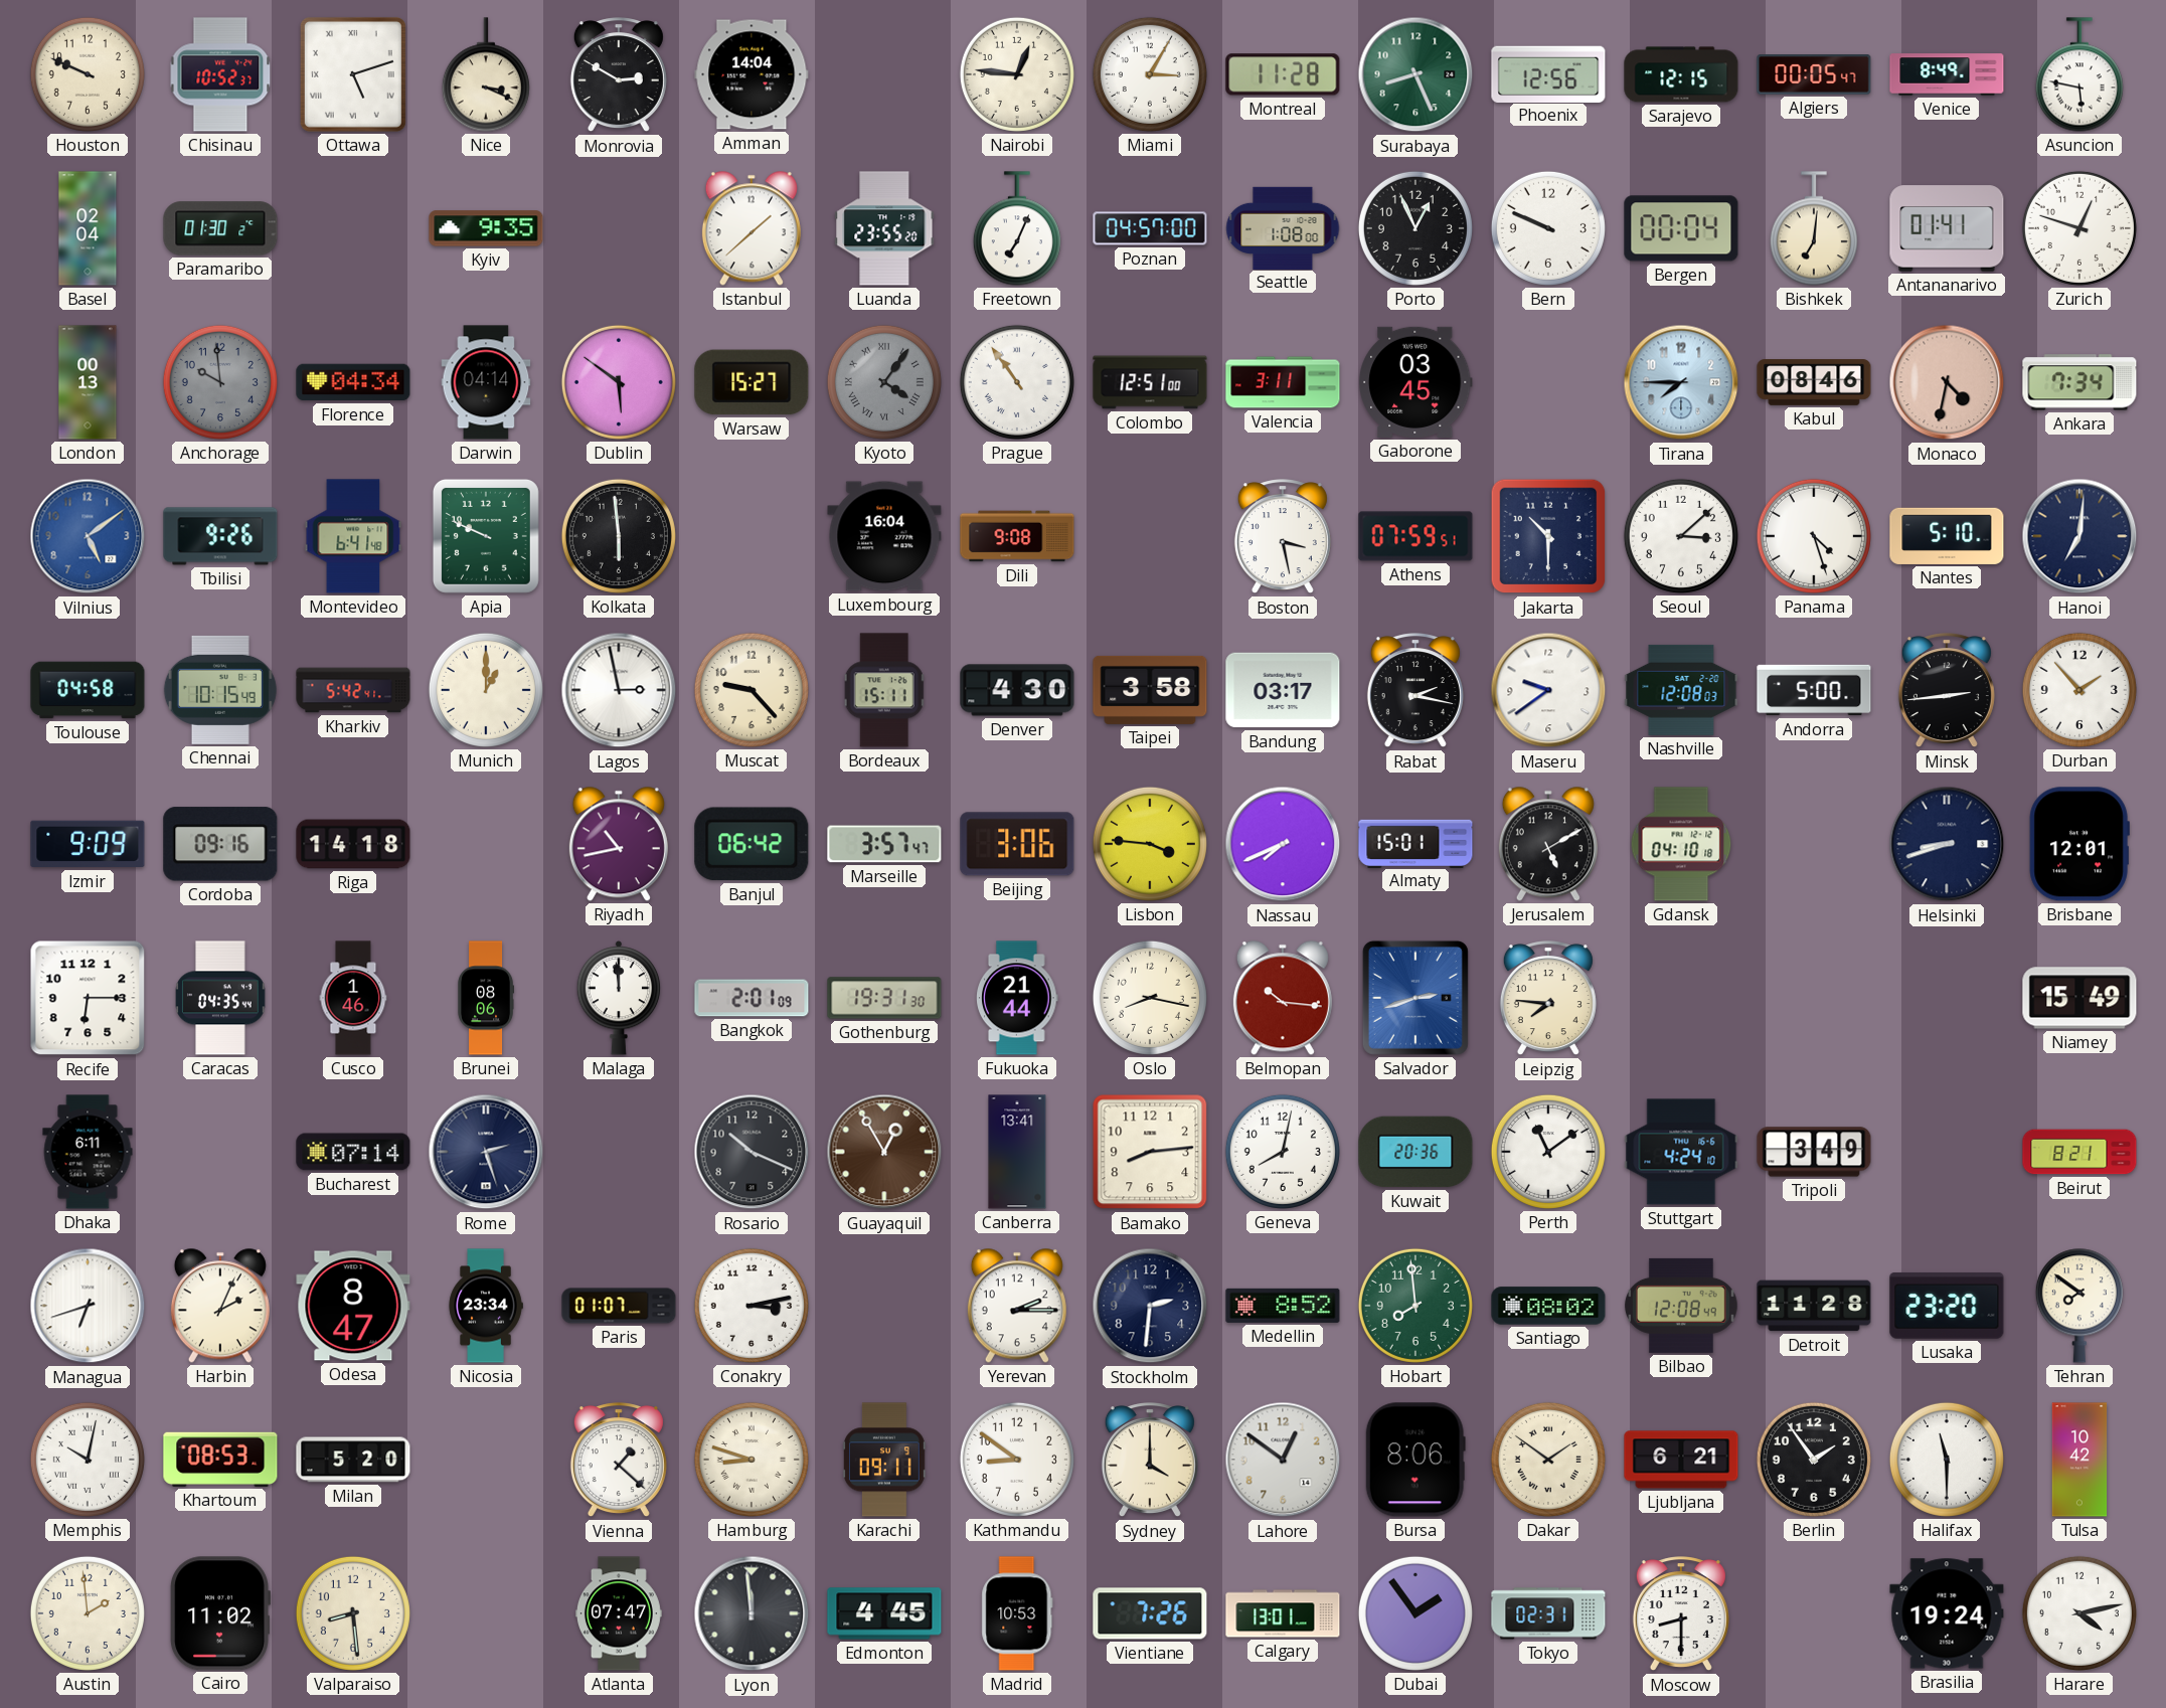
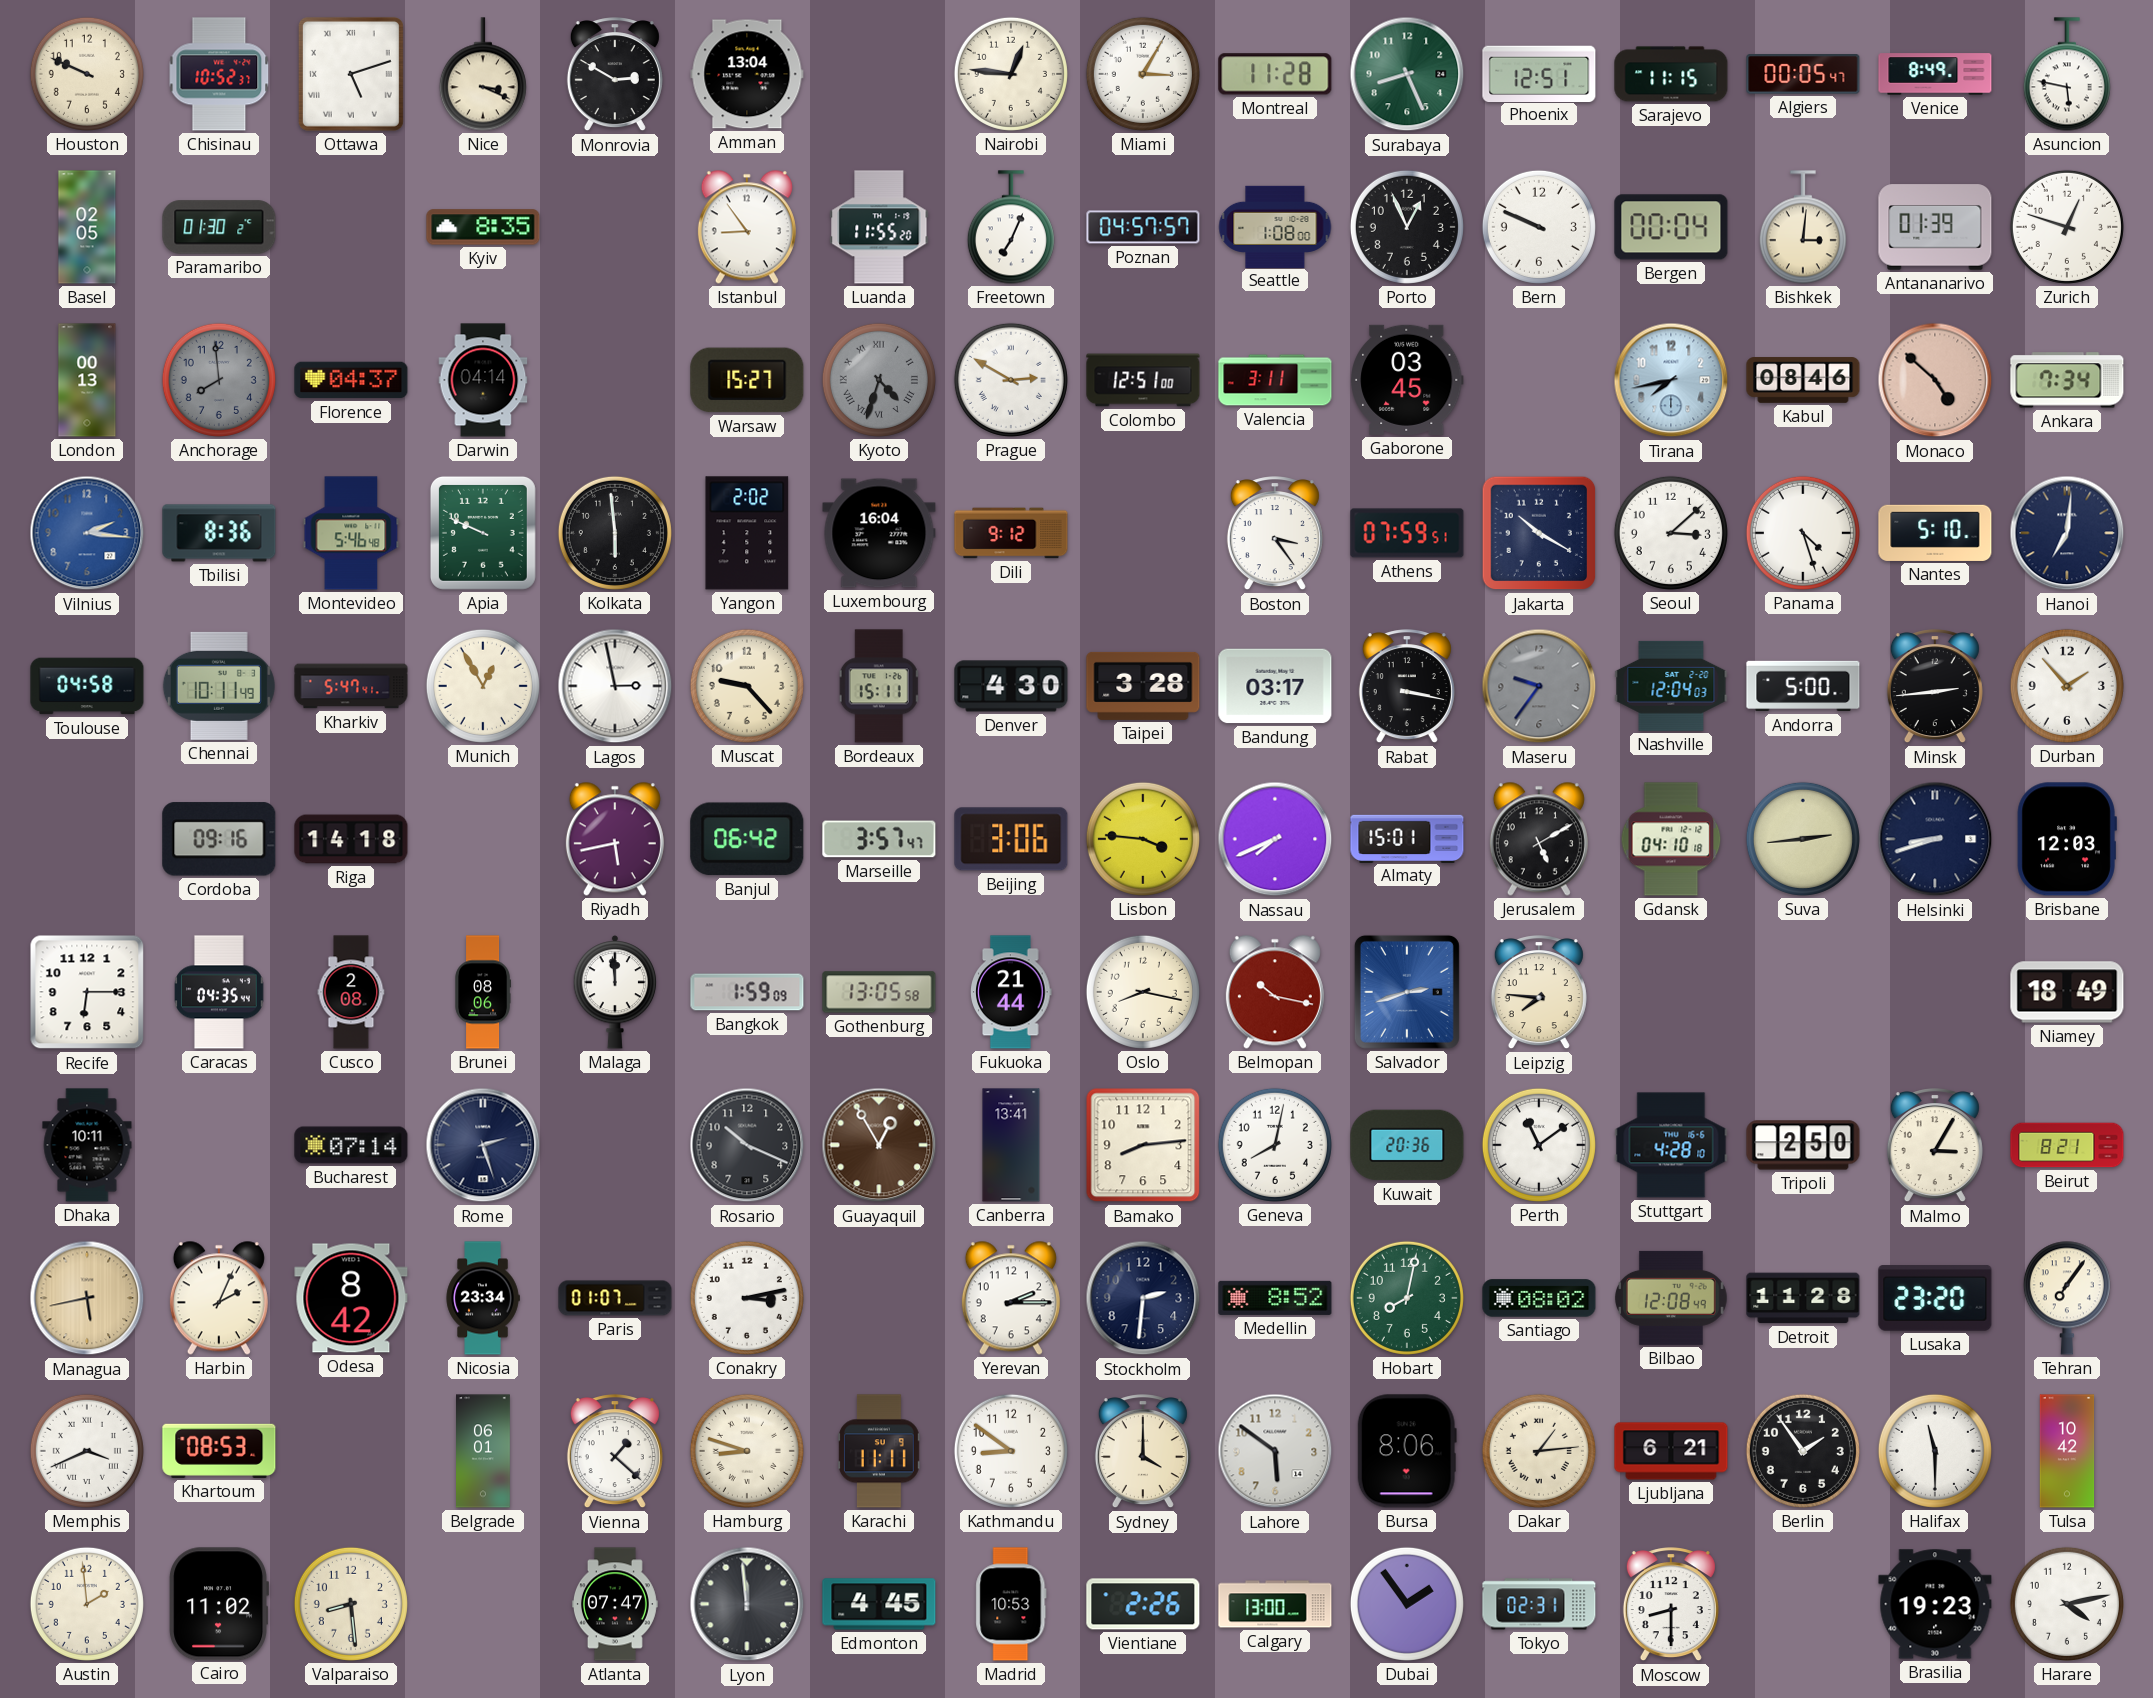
Amman: 14:04 -> 13:04
Phoenix: 12:56 -> 12:51
Sarajevo: 12:15 -> 11:15
Basel: 02:04 -> 02:05
Kyiv: 9:35 -> 8:35
Istanbul: 1:38 -> 8:54
Luanda: 23:55 -> 11:55
Poznan: 04:57:00 -> 04:57:57
Bishkek: 7:01 -> 3:01
Antananarivo: 01:41 -> 01:39
Anchorage: 9:59 -> 7:59
Florence: 04:34 -> 04:37
Dublin: 5:51 -> none
Kyoto: 4:06 -> 4:33
Prague: 10:54 -> 2:50
Tirana: 7:45 -> 7:43
Monaco: 4:32 -> 4:52
Vilnius: 5:09 -> 2:16
Tbilisi: 9:26 -> 8:36
Montevideo: 6:41 -> 5:46
Yangon: none -> 2:02
Dili: 9:08 -> 9:12
Boston: 3:28 -> 3:24
Jakarta: 10:30 -> 10:20
Chennai: 10:15 -> 10:11
Kharkiv: 5:42 -> 5:47
Munich: 1:00 -> 12:55
Taipei: 3:58 -> 3:28
Rabat: 2:17 -> 3:17
Maseru: 9:39 -> 9:36
Maseru dial: white -> grey
Nashville: 12:08 -> 12:04
Izmir: 9:09 -> none
Riyadh: 10:43 -> 5:43
Suva: none -> 2:44
Brisbane: 12:01 -> 12:03
Cusco: 1:46 -> 2:08
Bangkok: 2:01 -> 1:59
Gothenburg: 19:31 -> 13:05
Belmopan: 10:16 -> 10:17
Niamey: 15:49 -> 18:49
Dhaka: 6:11 -> 10:11
Stuttgart: 4:24 -> 4:28
Tripoli: 3:49 -> 2:50
Malmo: none -> 3:05
Managua: 6:42 -> 5:43
Managua dial: white -> champagne
Odesa: 8:47 -> 8:42
Hobart: 7:59 -> 8:02
Tehran: 7:51 -> 7:06
Memphis: 10:02 -> 3:41
Milan: 5:20 -> none
Belgrade: none -> 06:01
Karachi: 09:11 -> 11:11
Lahore: 12:51 -> 5:51
Dakar: 1:51 -> 1:14
Vientiane: 7:26 -> 2:26
Calgary: 13:01 -> 13:00
Brasilia: 19:24 -> 19:23
